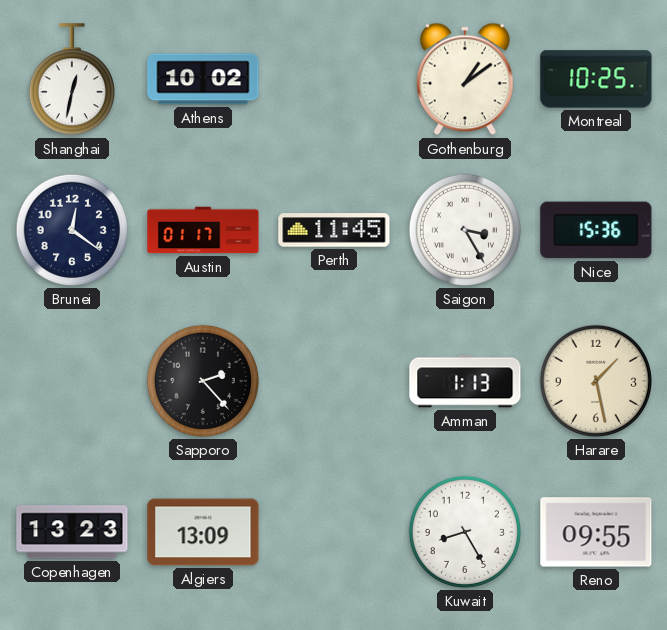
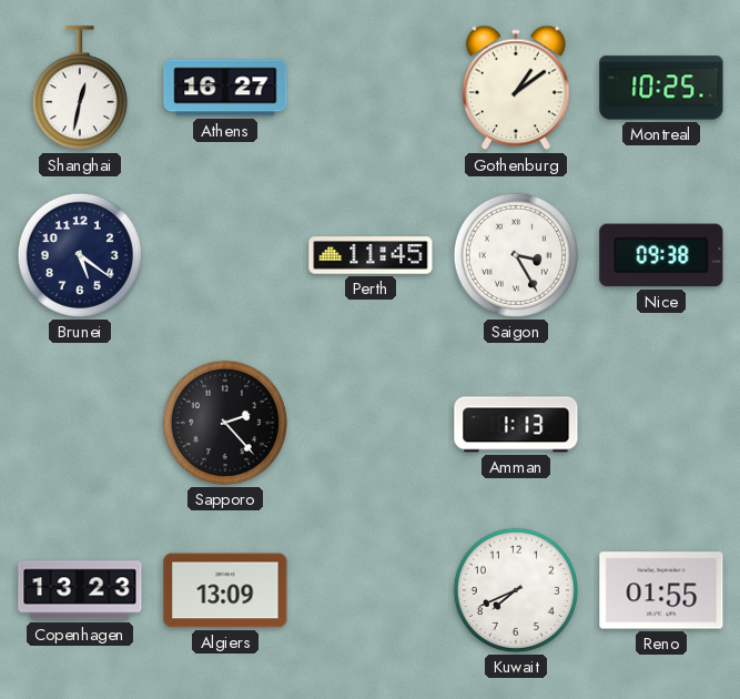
Athens: 10:02 -> 16:27
Brunei: 12:21 -> 5:21
Austin: 01:17 -> none
Nice: 15:36 -> 09:38
Harare: 1:28 -> none
Kuwait: 8:25 -> 7:41
Reno: 09:55 -> 01:55
